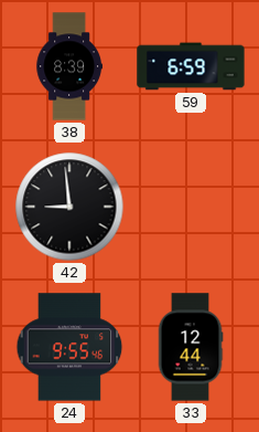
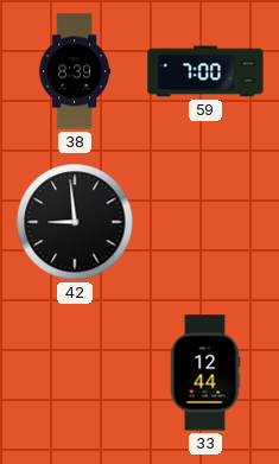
59: 6:59 -> 7:00
24: 9:55 -> none
